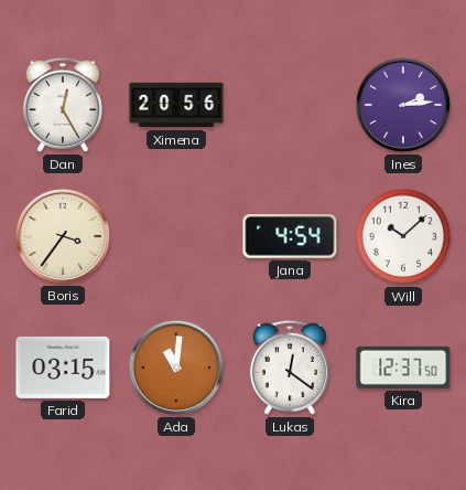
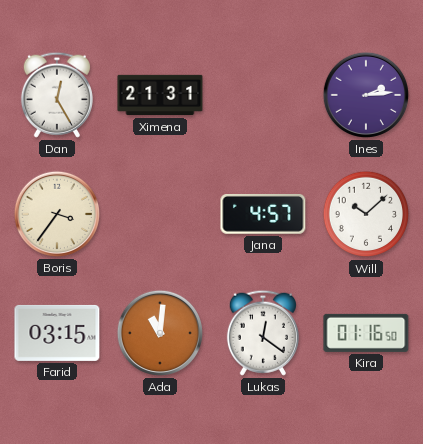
Ximena: 20:56 -> 21:31
Jana: 4:54 -> 4:57
Kira: 12:37 -> 01:16
